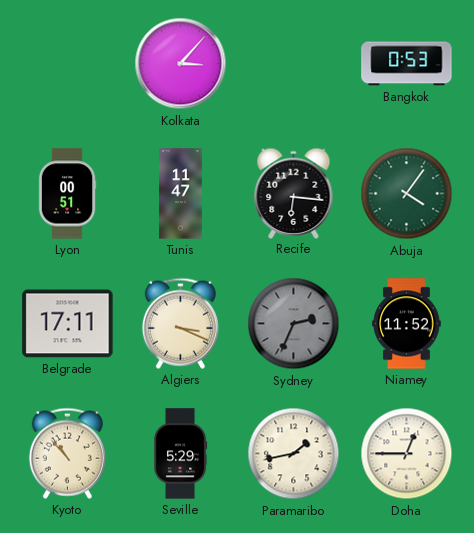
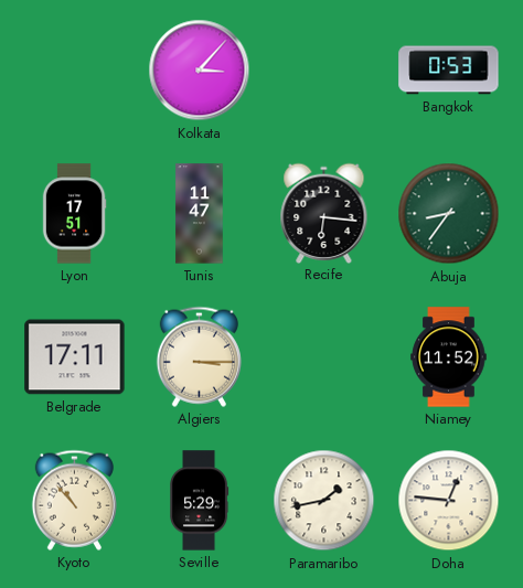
Lyon: 00:51 -> 17:51
Abuja: 4:06 -> 8:36
Algiers: 3:19 -> 3:15
Sydney: 2:34 -> none
Doha: 12:45 -> 12:46
